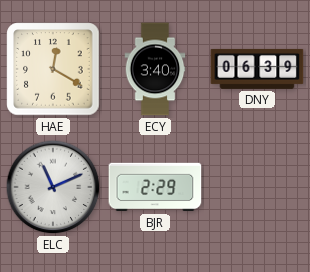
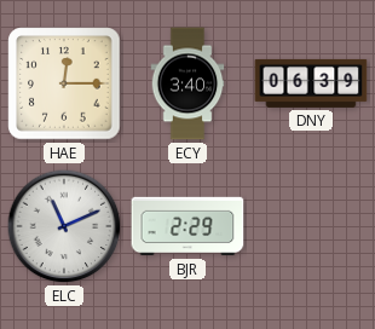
HAE: 12:20 -> 12:15
